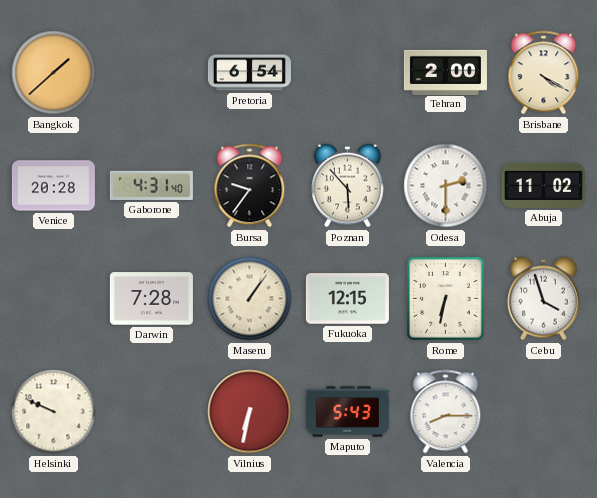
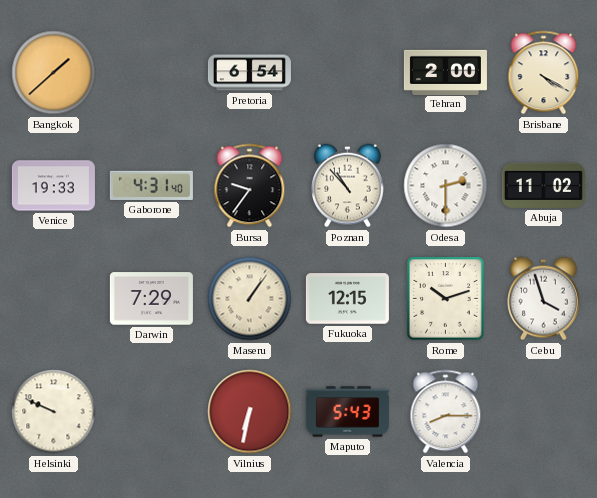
Venice: 20:28 -> 19:33
Poznan: 5:53 -> 10:53
Darwin: 7:28 -> 7:29
Rome: 6:32 -> 10:12
